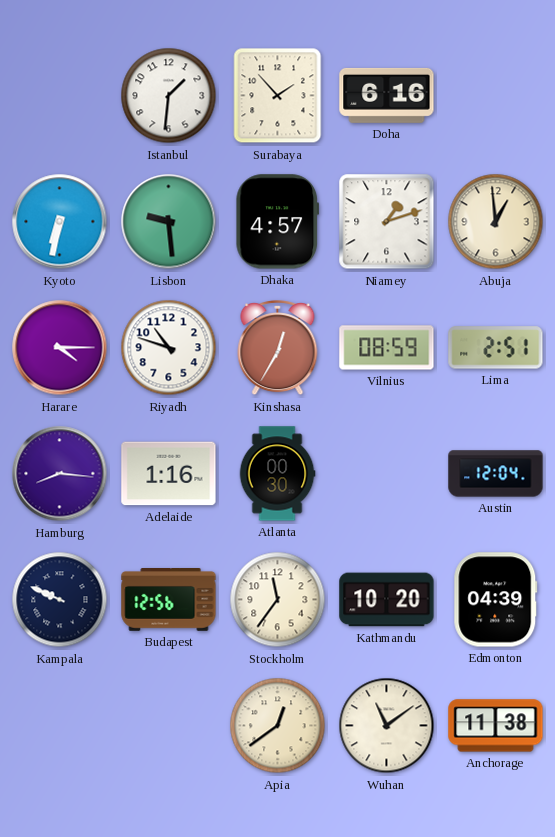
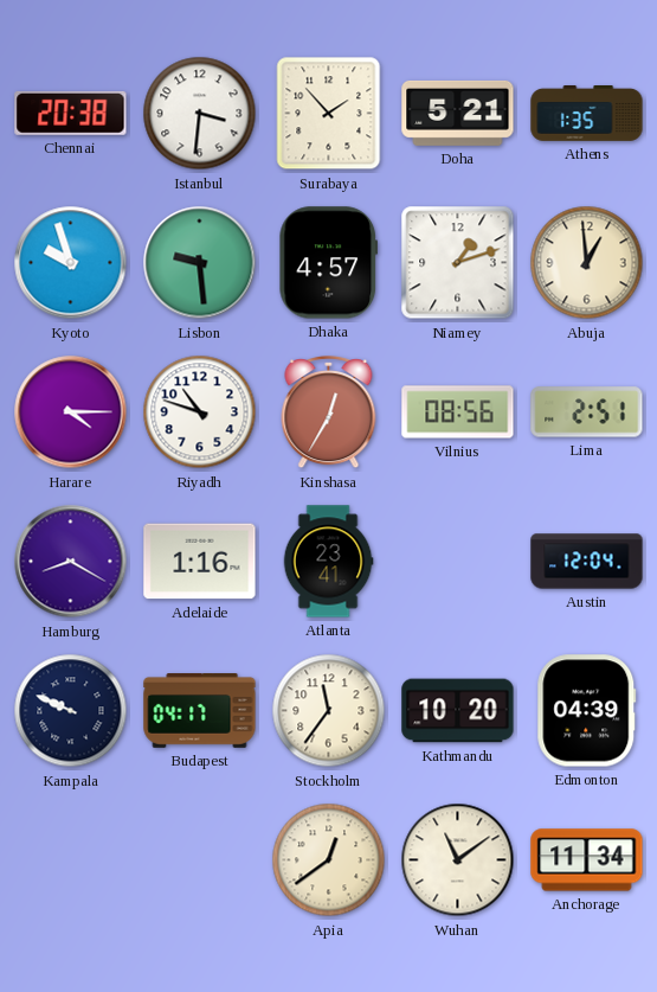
Chennai: none -> 20:38
Istanbul: 1:31 -> 3:31
Doha: 6:16 -> 5:21
Athens: none -> 1:35
Kyoto: 6:32 -> 9:57
Vilnius: 08:59 -> 08:56
Hamburg: 8:16 -> 8:20
Atlanta: 00:30 -> 23:41
Budapest: 12:56 -> 04:17
Anchorage: 11:38 -> 11:34
